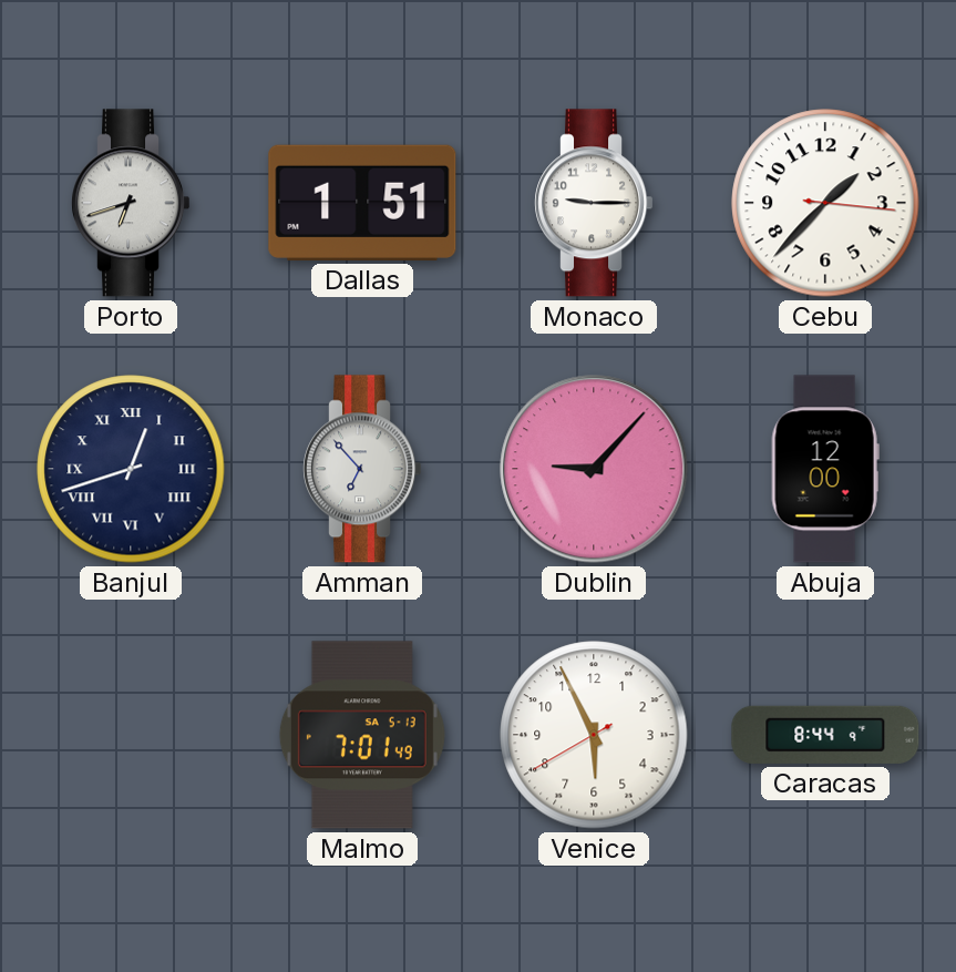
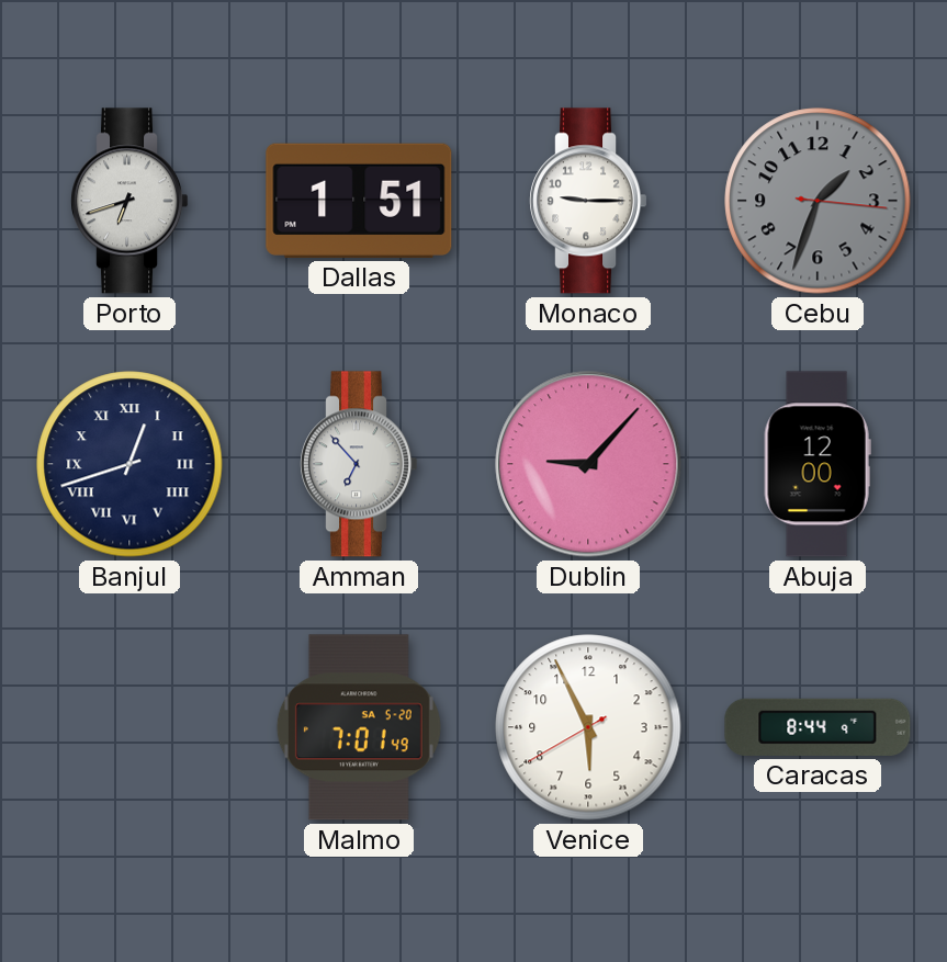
Cebu: 1:37 -> 1:33
Cebu dial: white -> grey
Malmo date: SA 5-13 -> SA 5-20
